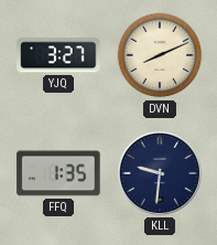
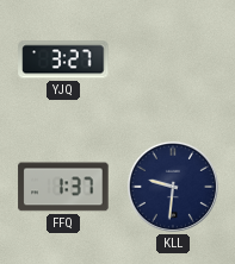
DVN: 8:11 -> none
FFQ: 1:35 -> 1:37
